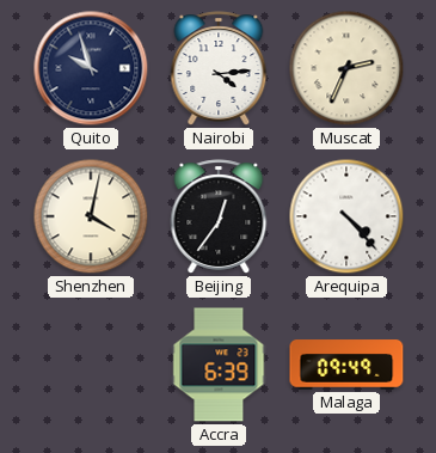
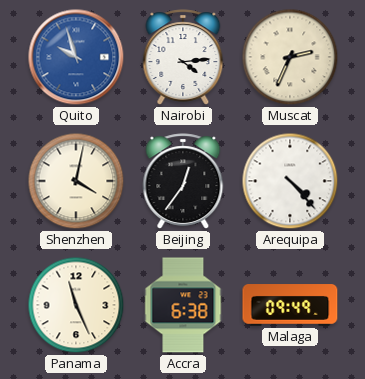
Quito dial: navy -> blue
Panama: none -> 11:26
Accra: 6:39 -> 6:38
